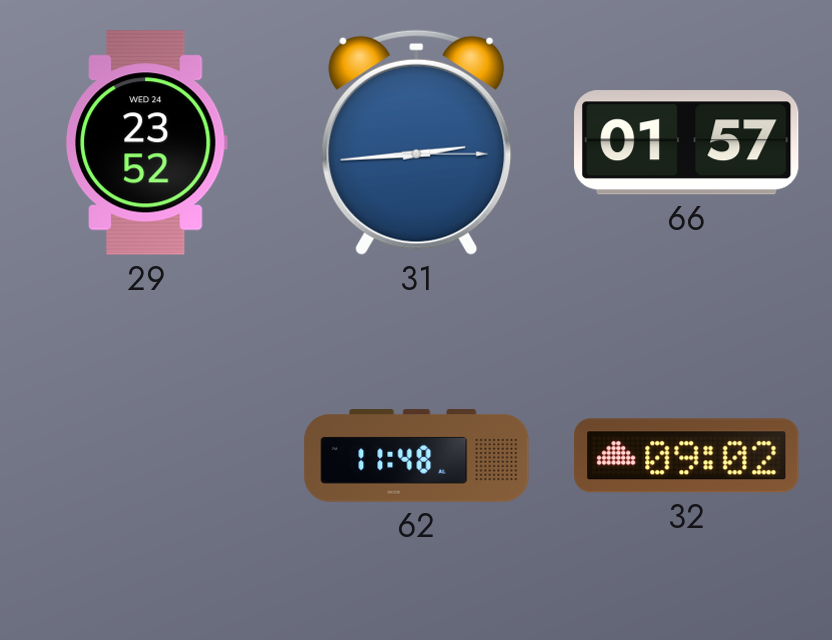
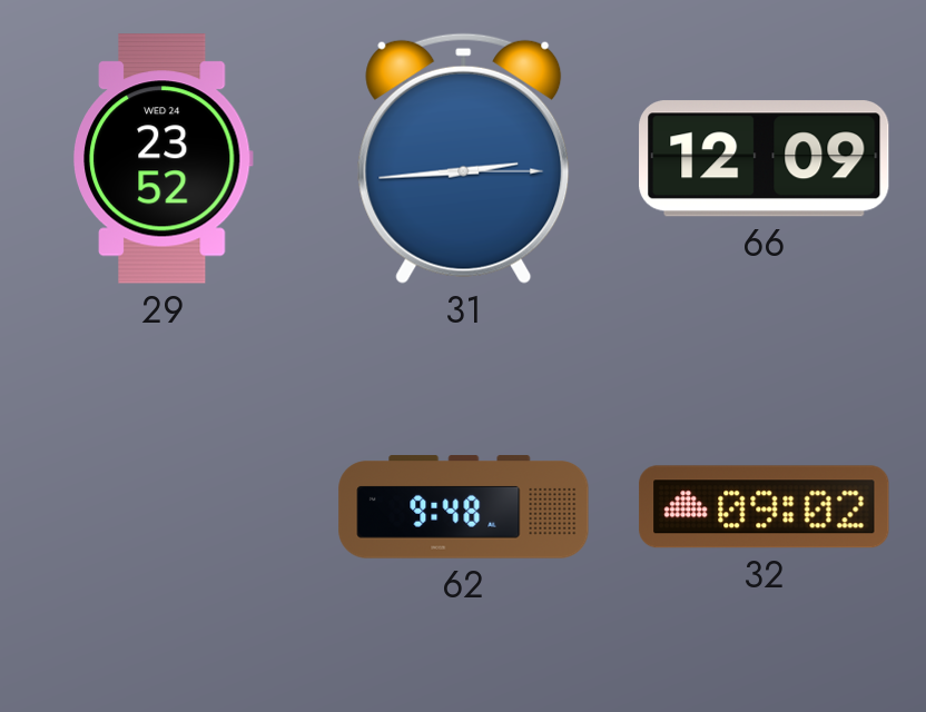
66: 01:57 -> 12:09
62: 11:48 -> 9:48
